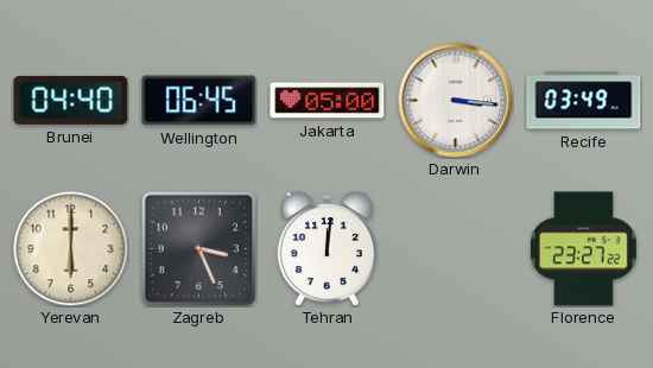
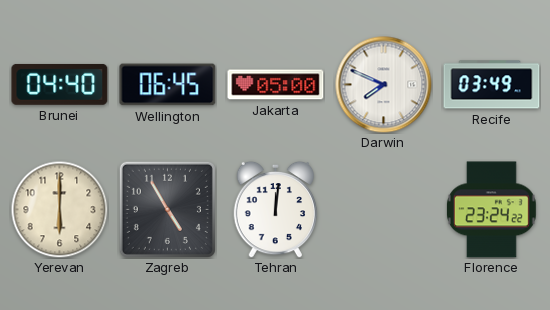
Darwin: 3:16 -> 7:49
Zagreb: 3:26 -> 4:55
Florence: 23:27 -> 23:24
